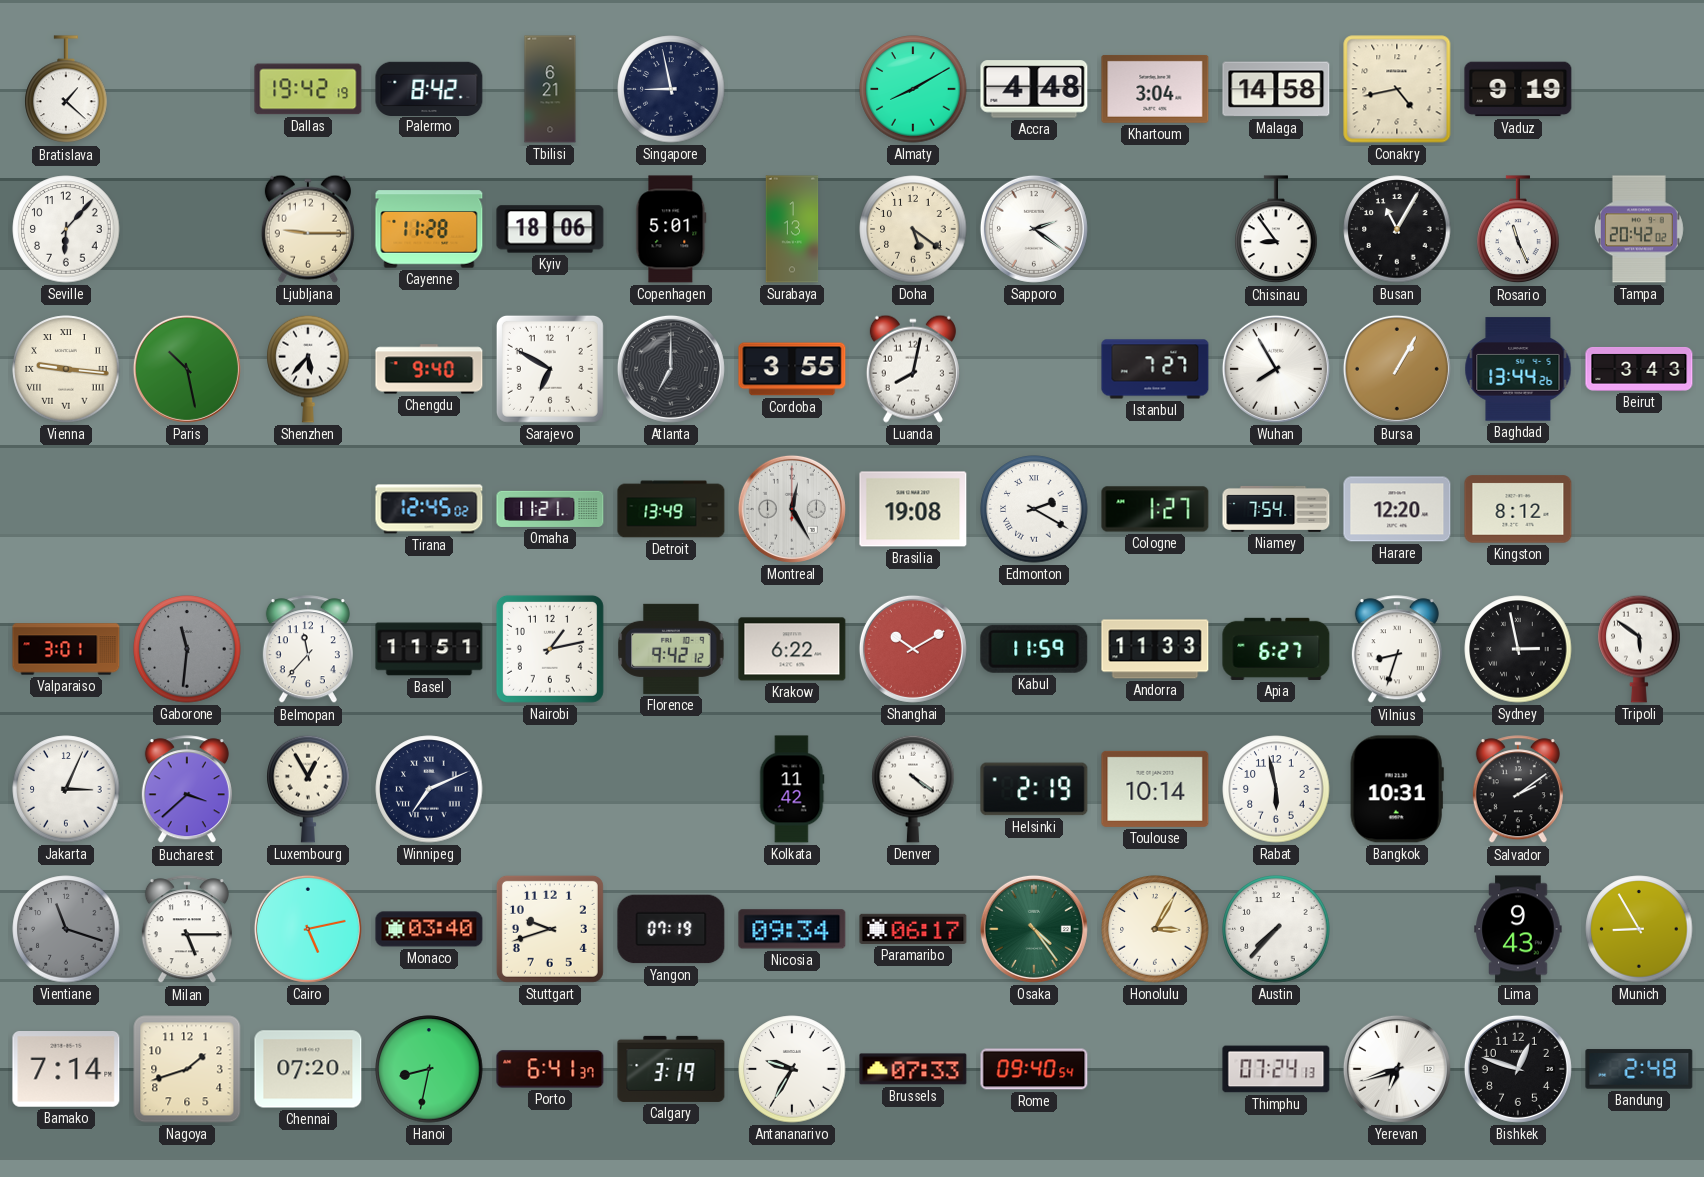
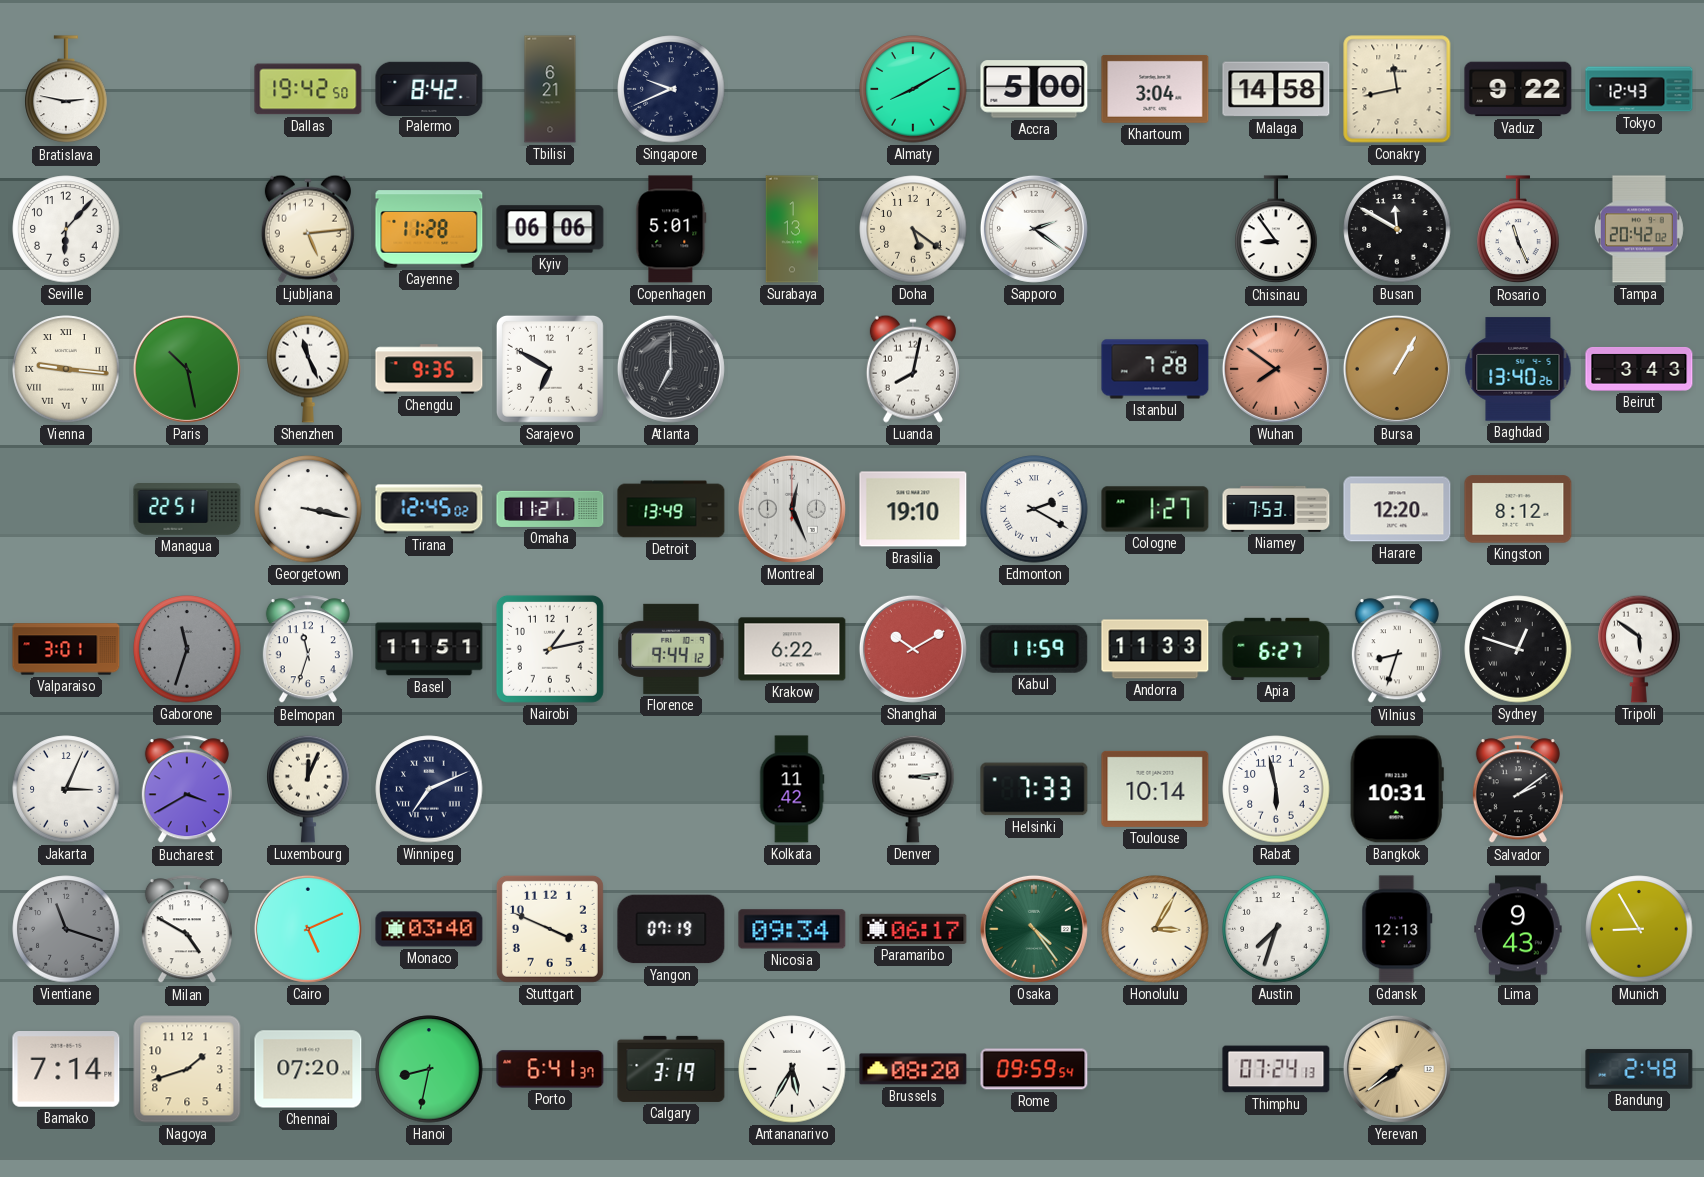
Bratislava: 1:22 -> 2:47
Dallas: 19:42:19 -> 19:42:50
Singapore: 8:58 -> 9:41
Accra: 4:48 -> 5:00
Conakry: 4:43 -> 11:43
Vaduz: 9:19 -> 9:22
Tokyo: none -> 12:43
Ljubljana: 9:15 -> 5:14
Kyiv: 18:06 -> 06:06
Busan: 11:05 -> 11:50
Shenzhen: 5:37 -> 11:26
Chengdu: 9:40 -> 9:35
Cordoba: 3:55 -> none
Istanbul: 7:27 -> 7:28
Wuhan: 7:55 -> 7:51
Wuhan dial: white -> salmon
Baghdad: 13:44 -> 13:40
Managua: none -> 22:51
Georgetown: none -> 3:17
Montreal: 12:25 -> 12:26
Brasilia: 19:08 -> 19:10
Niamey: 7:54 -> 7:53
Gaborone: 11:31 -> 11:33
Belmopan: 11:37 -> 11:33
Florence: 9:42 -> 9:44
Sydney: 2:58 -> 12:48
Bucharest: 3:38 -> 3:40
Luxembourg: 12:55 -> 12:04
Denver: 4:21 -> 3:14
Helsinki: 2:19 -> 7:33
Milan: 5:15 -> 4:50
Cairo: 5:13 -> 5:11
Stuttgart: 9:42 -> 3:49
Austin: 7:37 -> 7:33
Gdansk: none -> 12:13
Antananarivo: 9:35 -> 5:35
Brussels: 07:33 -> 08:20
Rome: 09:40 -> 09:59
Yerevan: 6:42 -> 7:39
Yerevan dial: white -> champagne
Bishkek: 12:48 -> none
